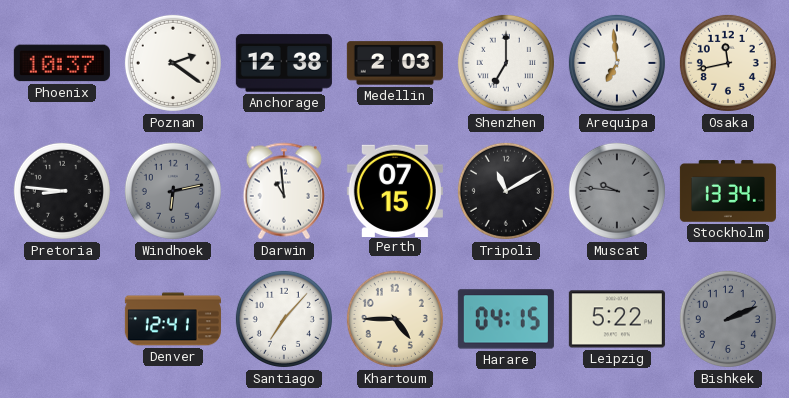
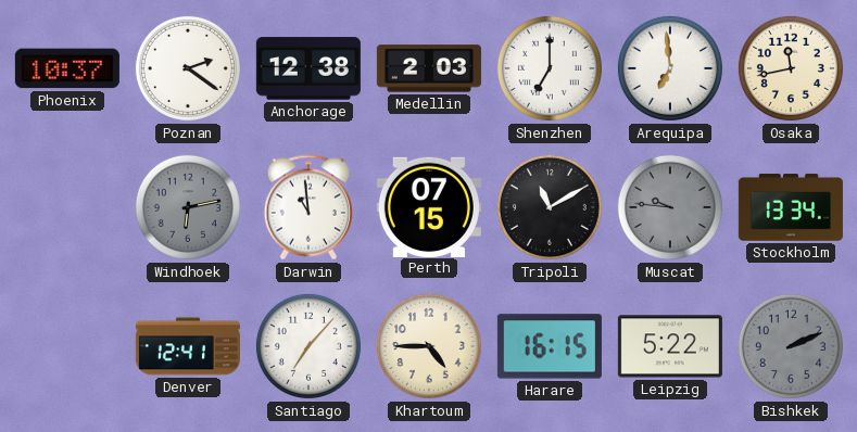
Pretoria: 8:46 -> none
Harare: 04:15 -> 16:15
